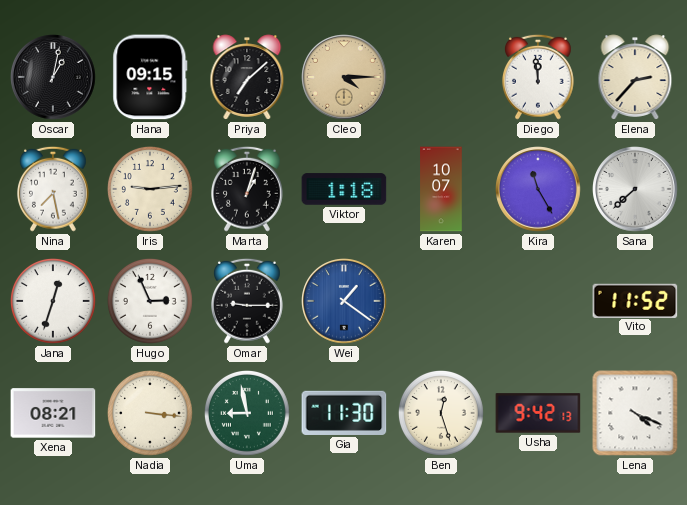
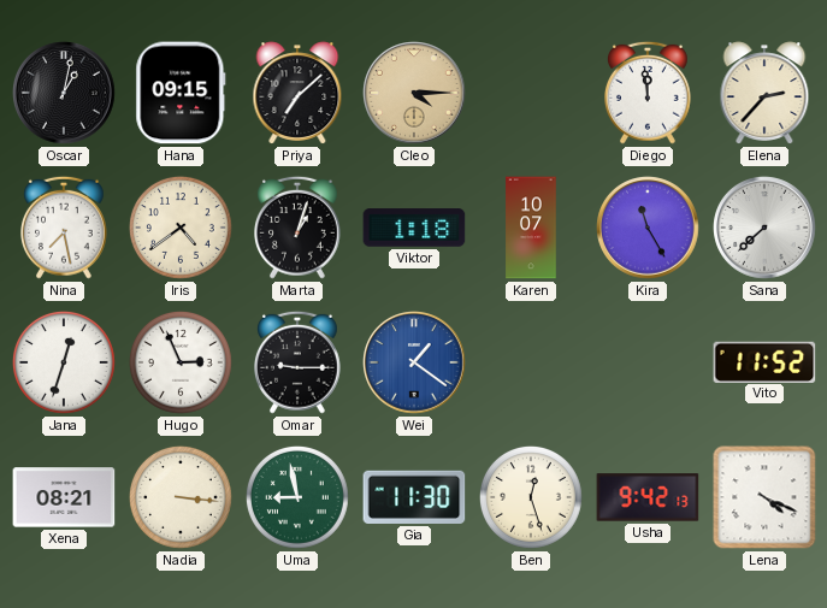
Iris: 9:14 -> 4:39
